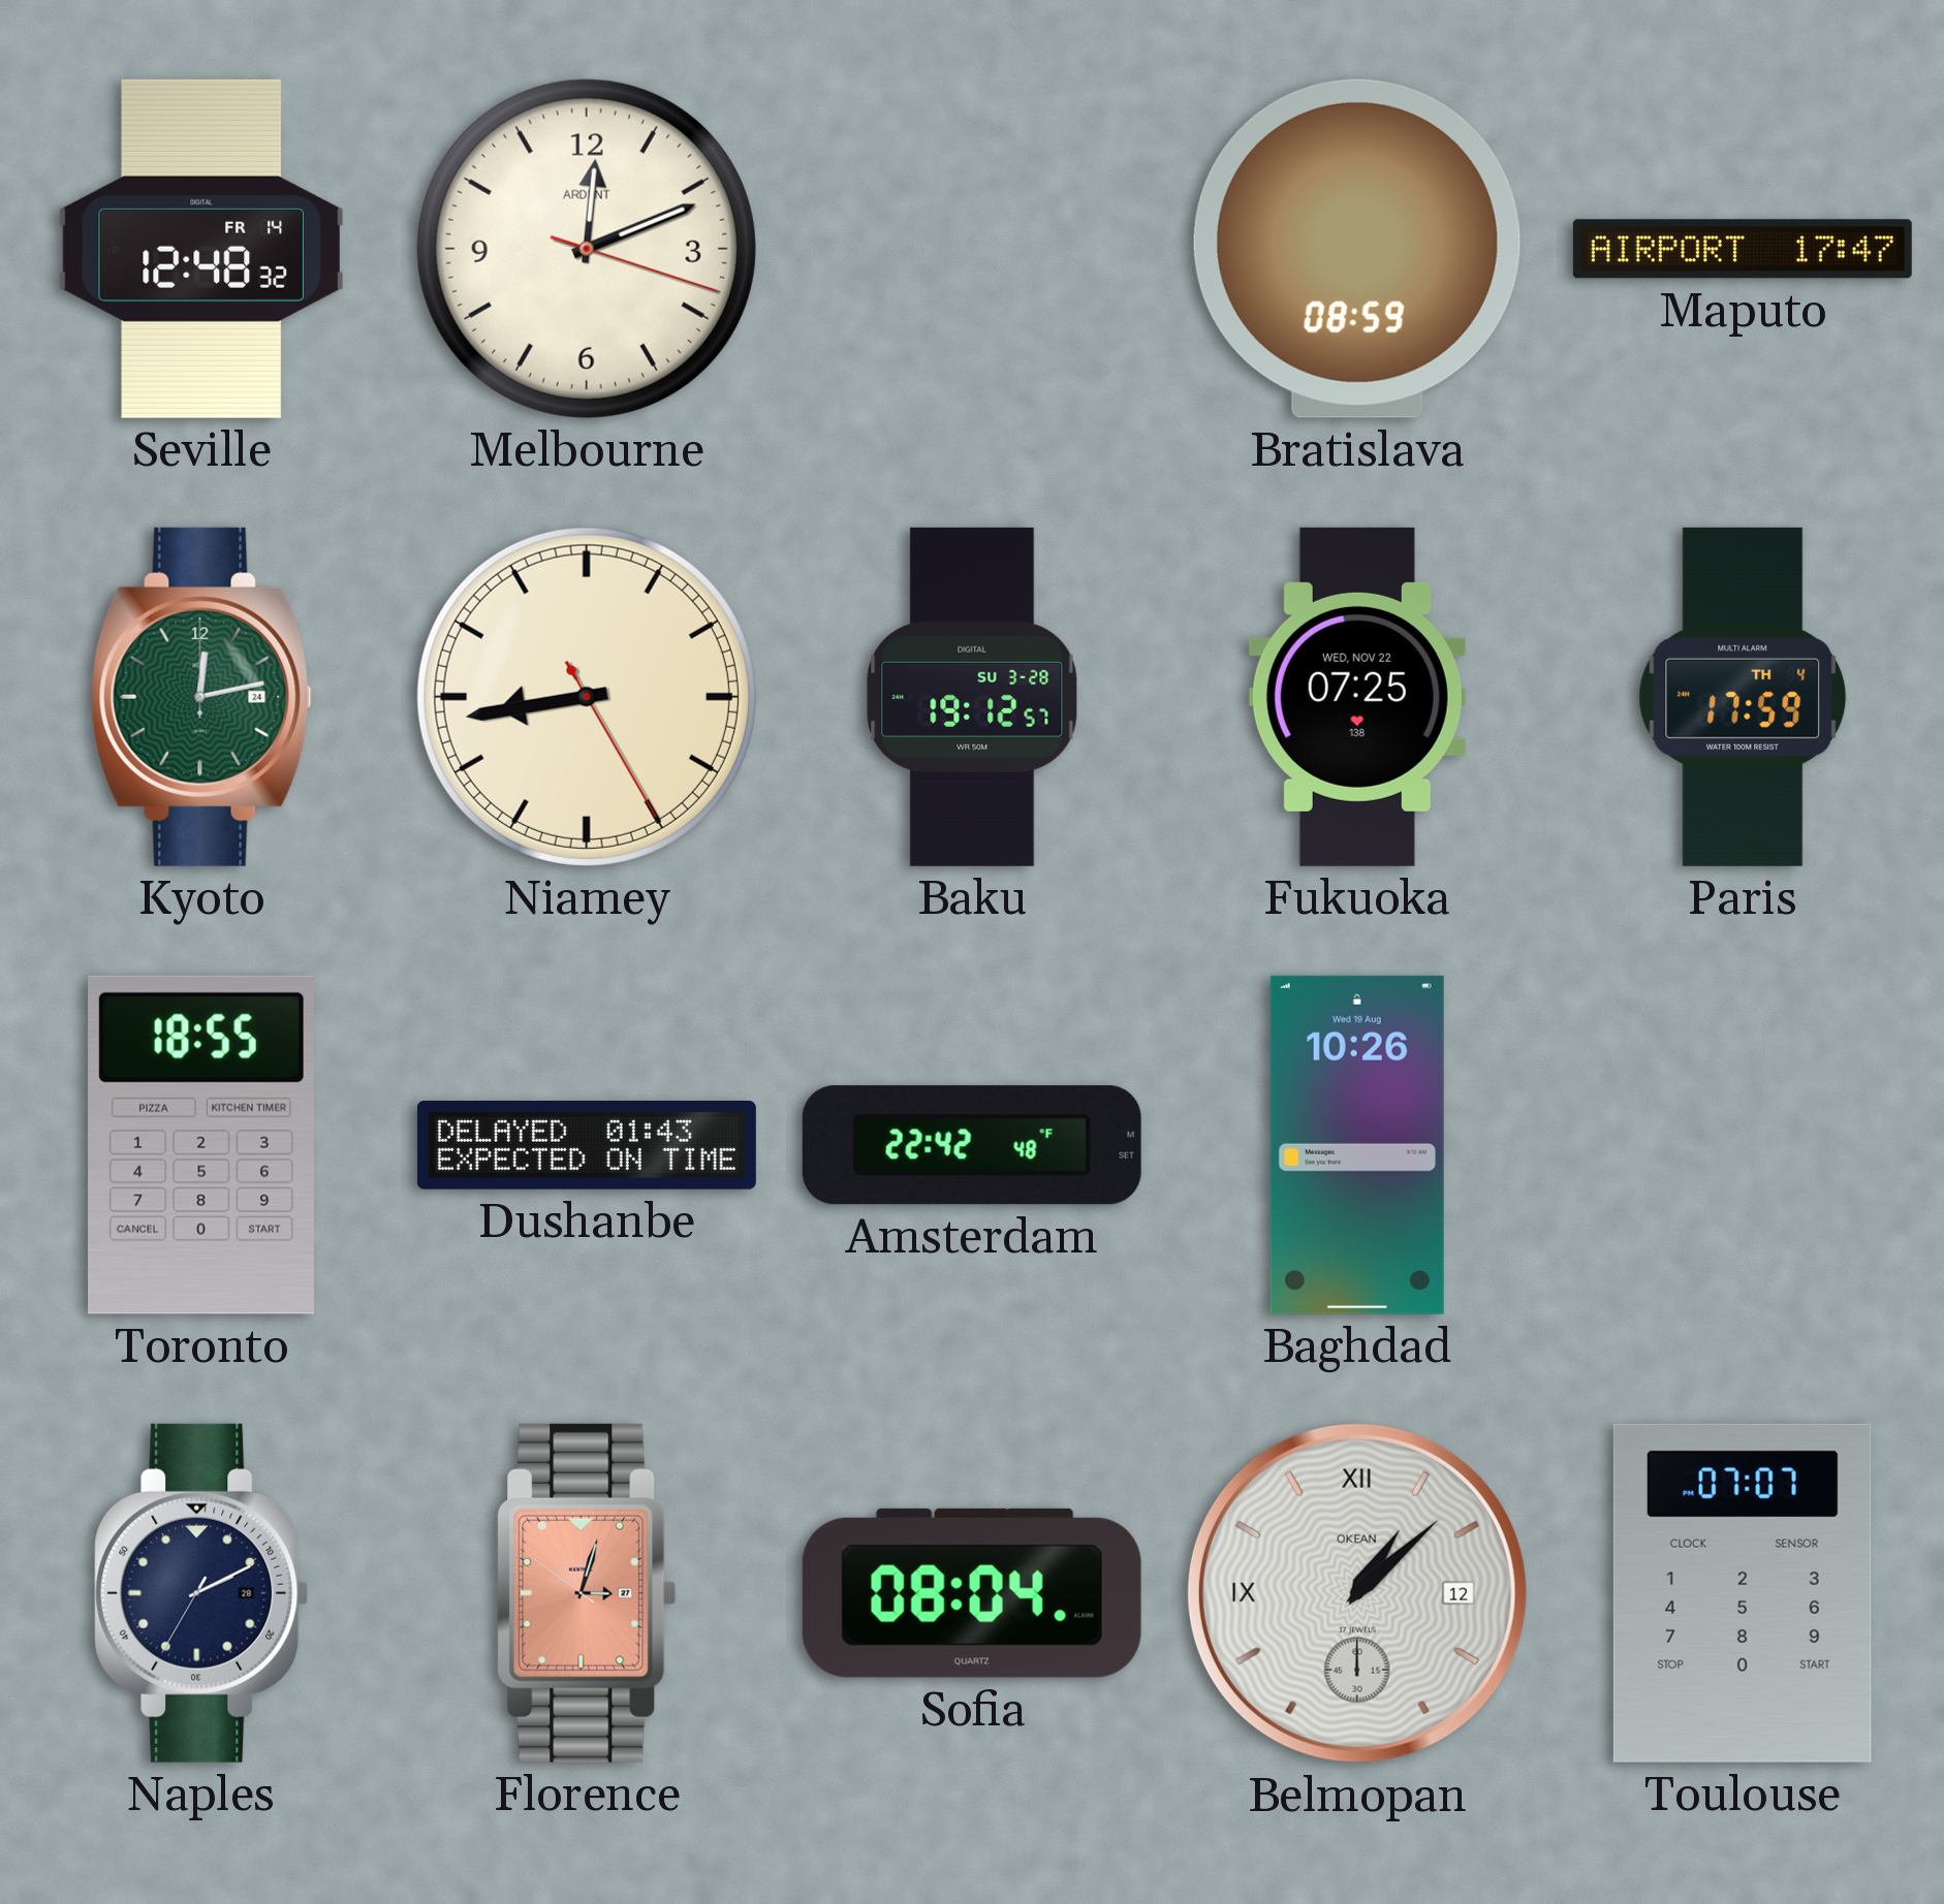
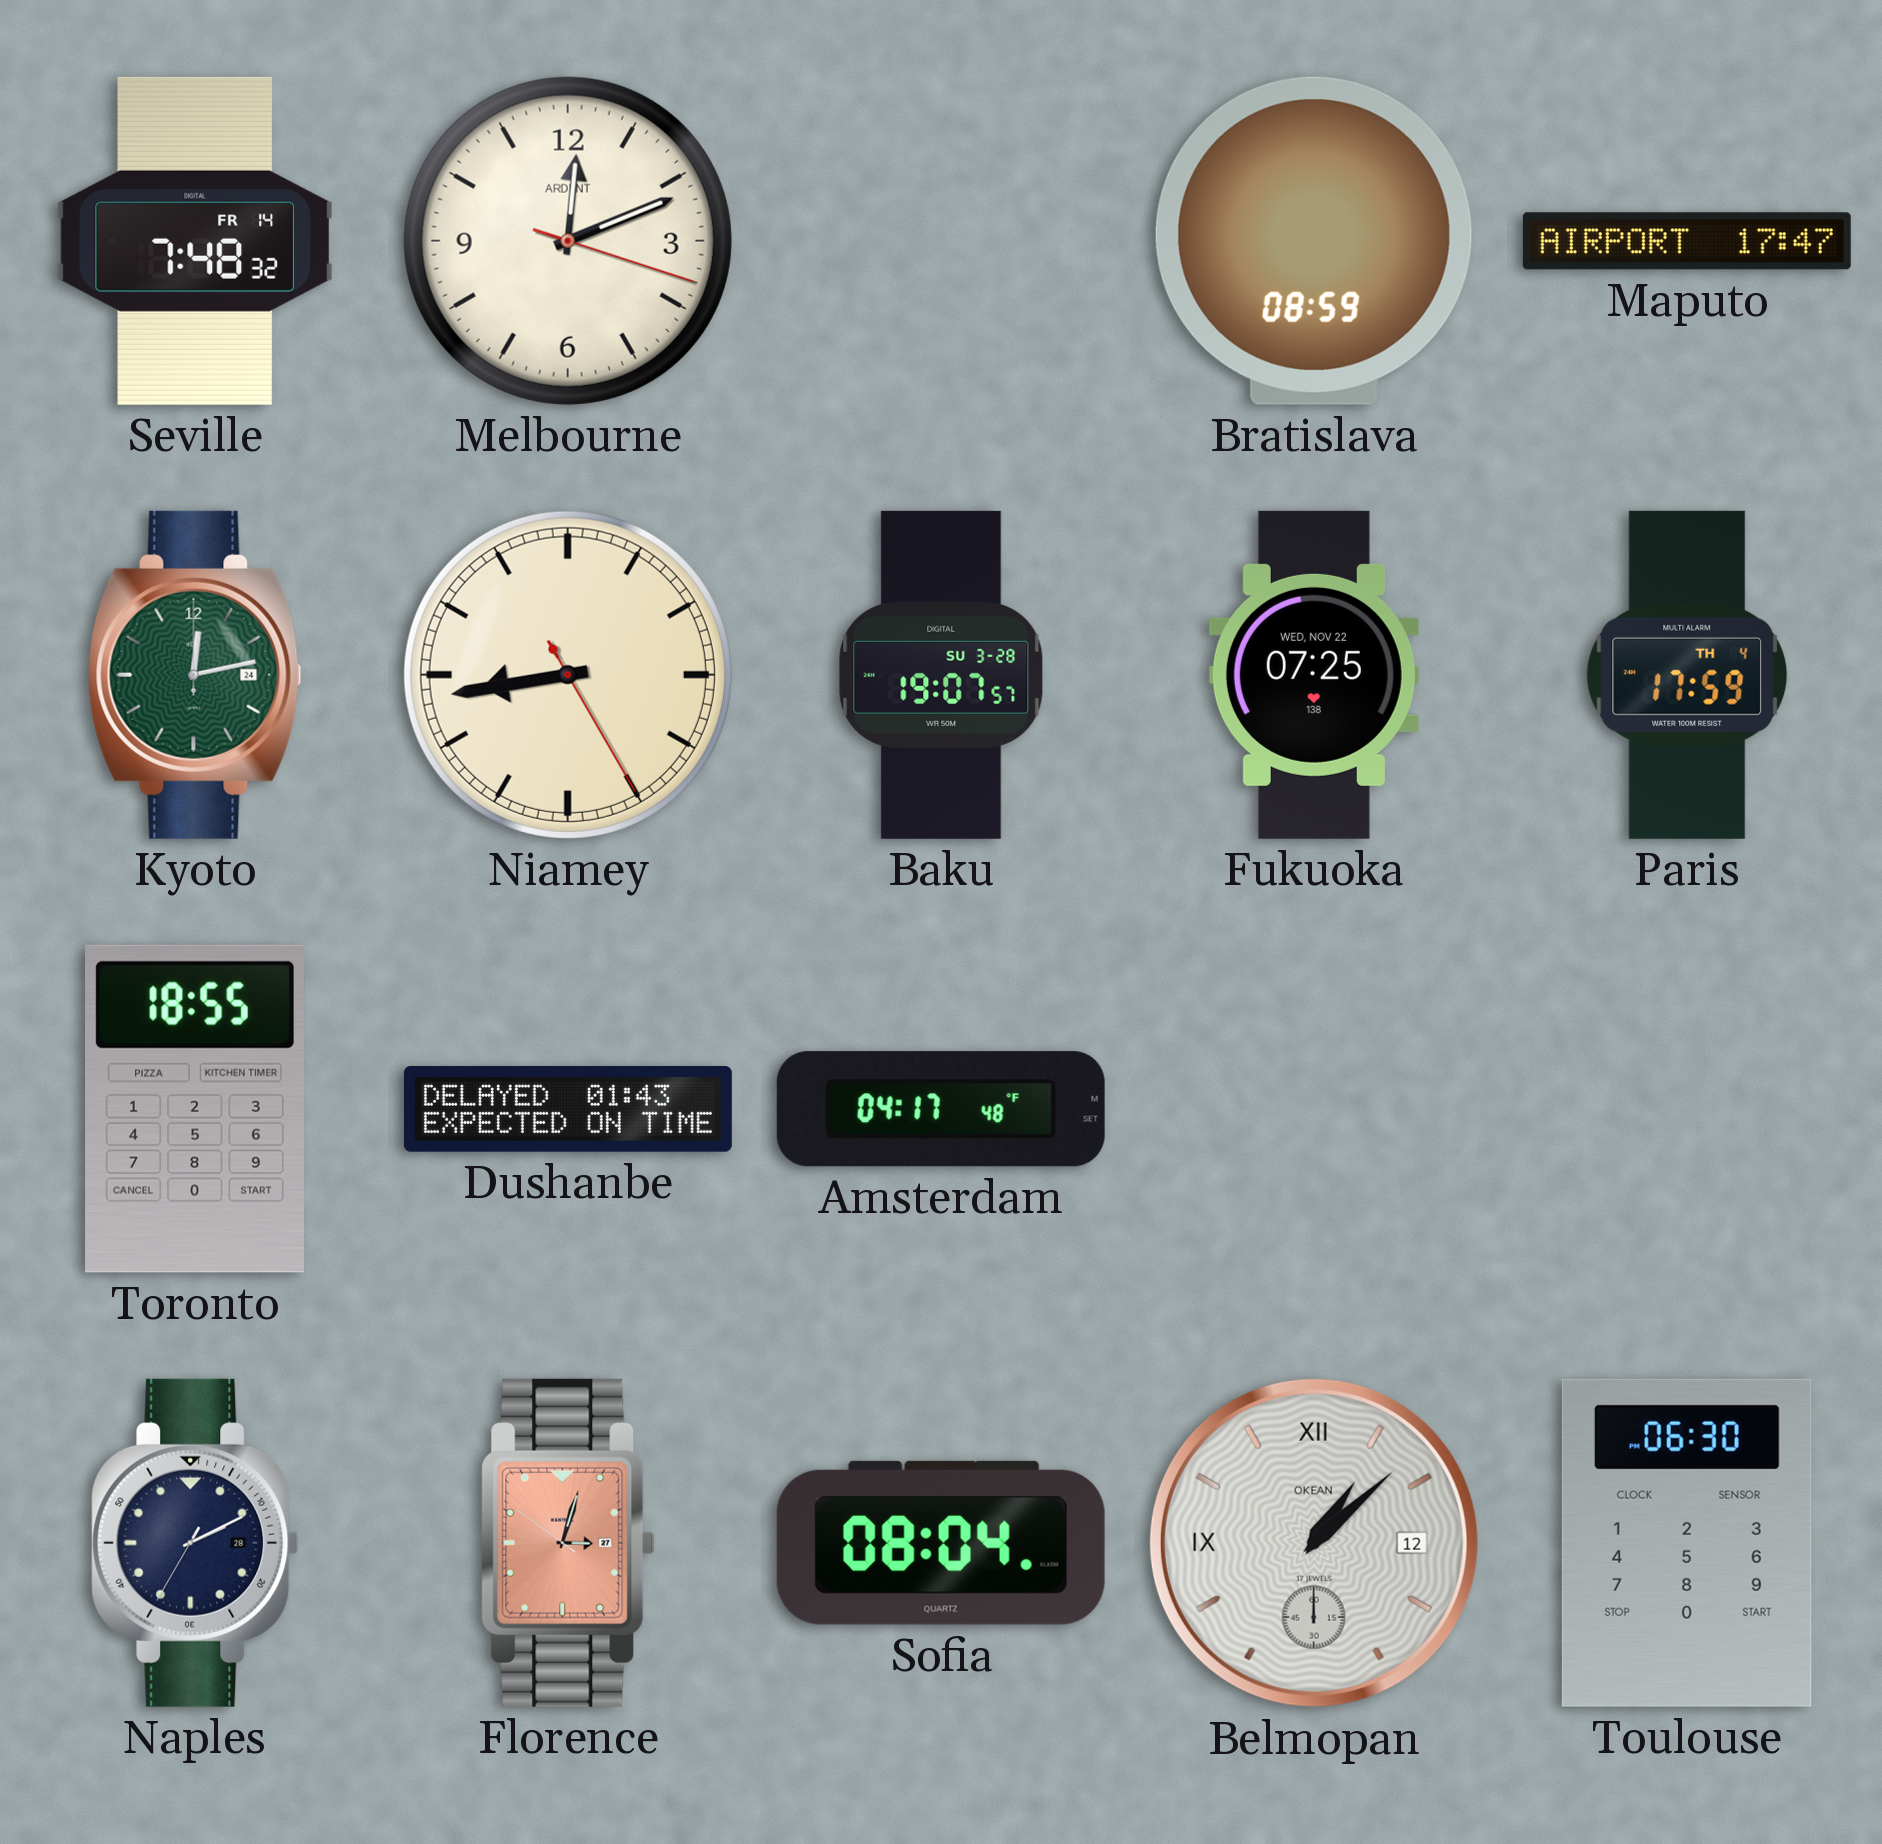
Seville: 12:48 -> 7:48
Baku: 19:12 -> 19:07
Amsterdam: 22:42 -> 04:17
Baghdad: 10:26 -> none
Toulouse: 07:07 -> 06:30
